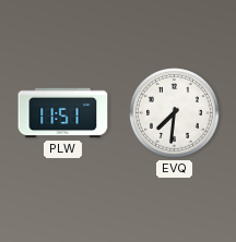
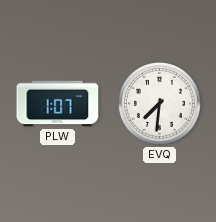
PLW: 11:51 -> 1:07
